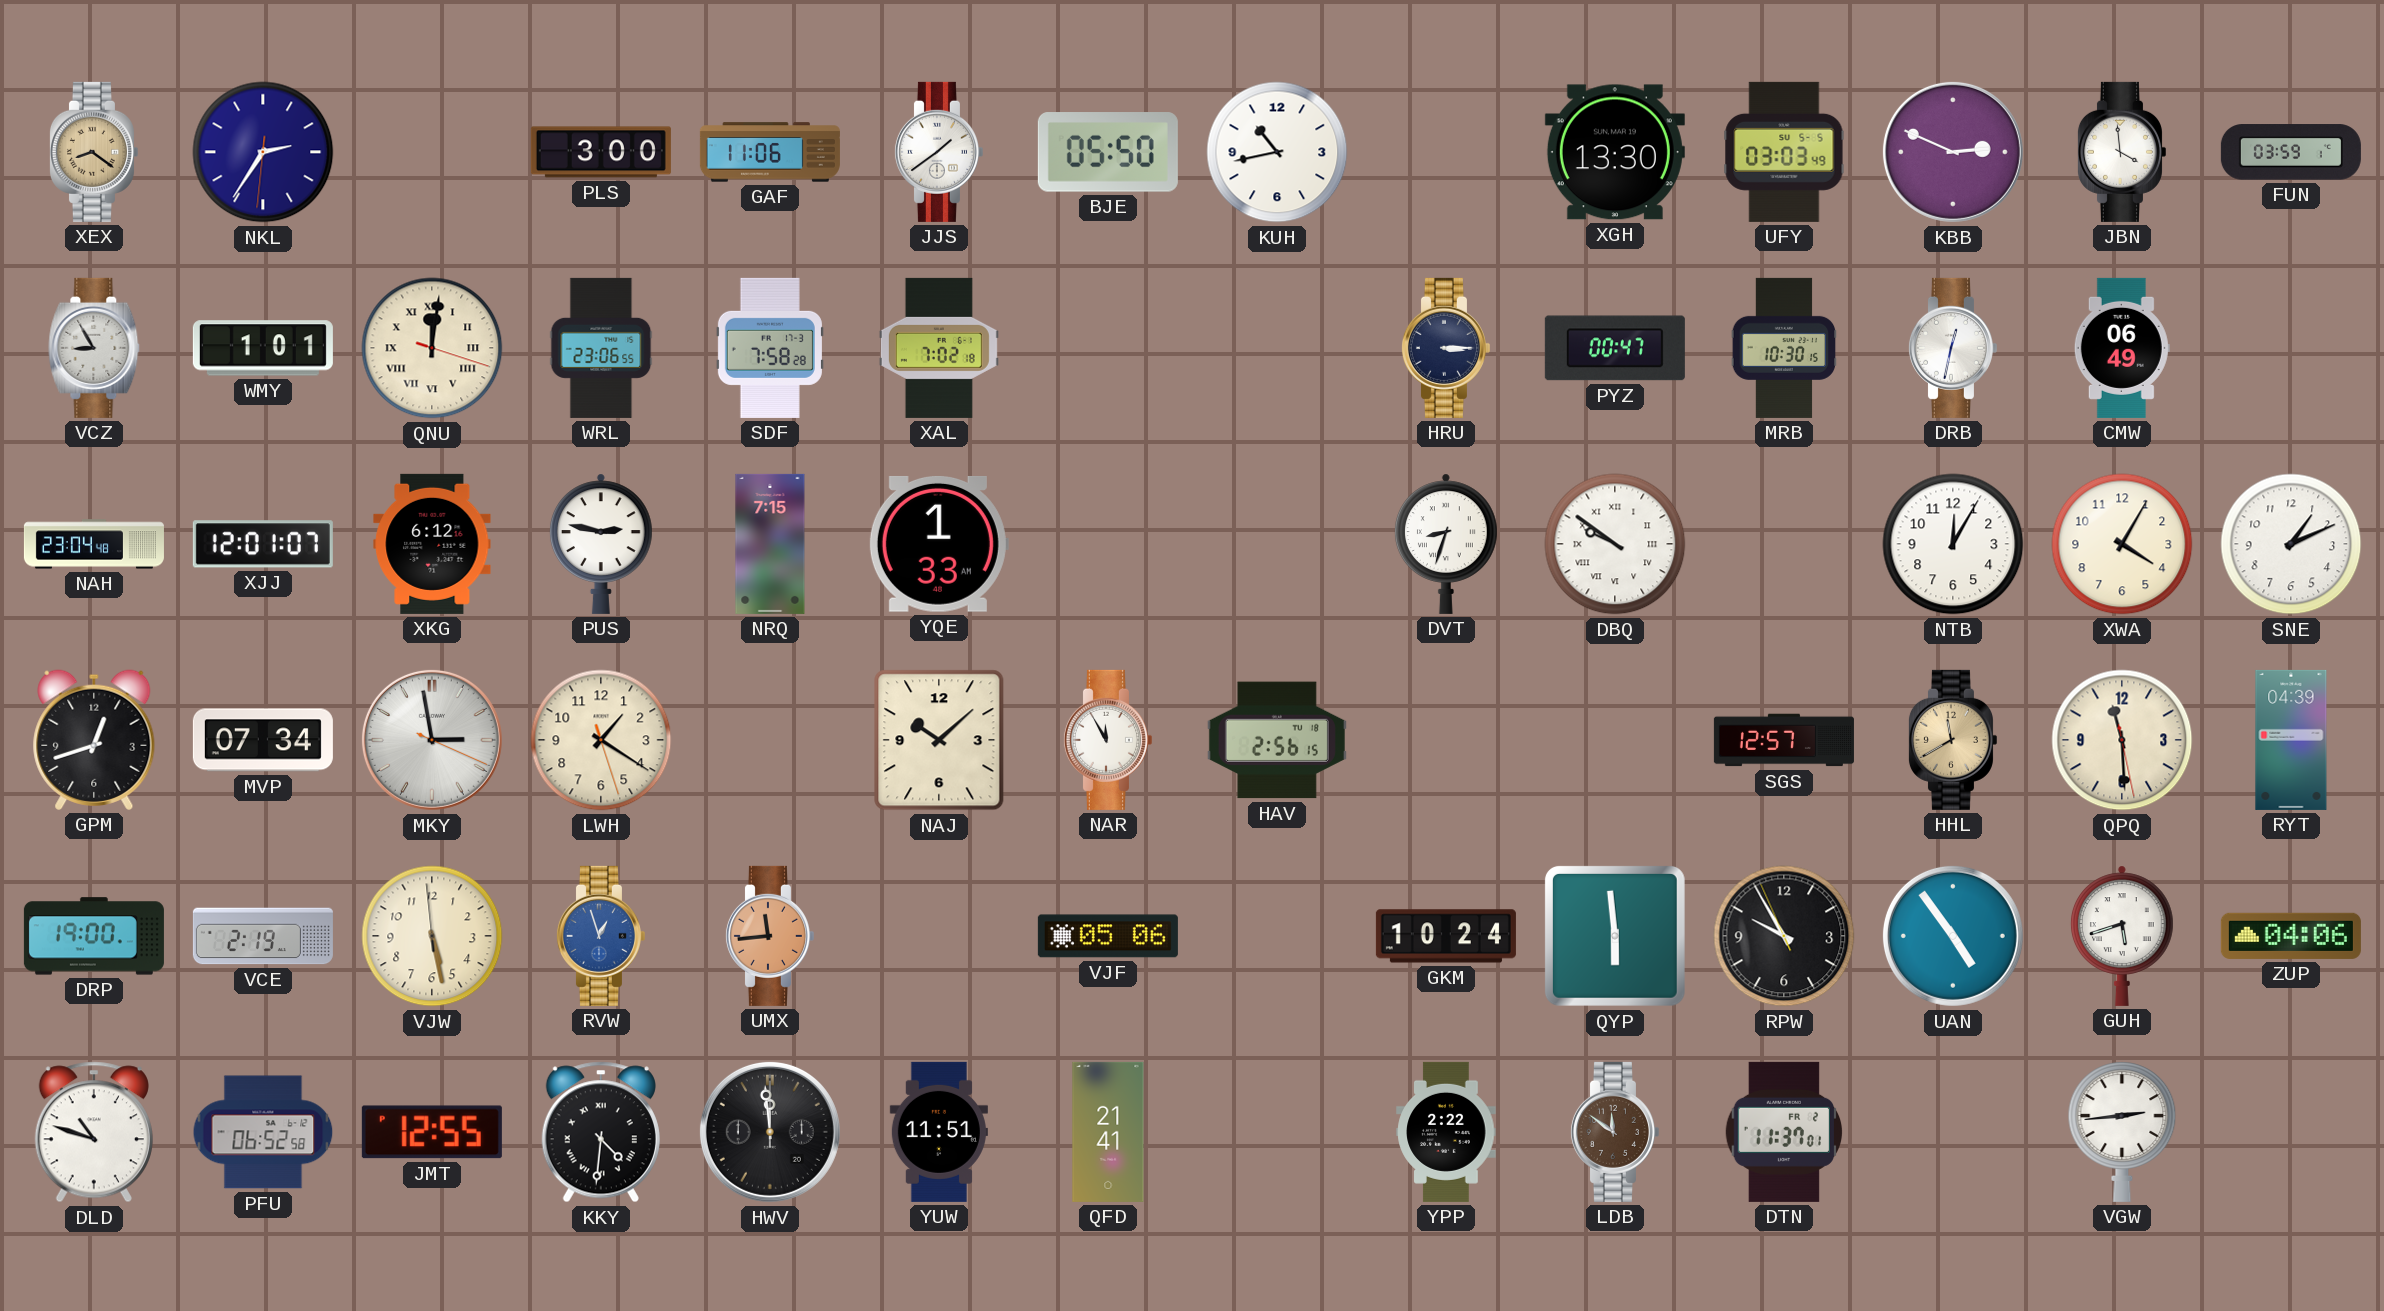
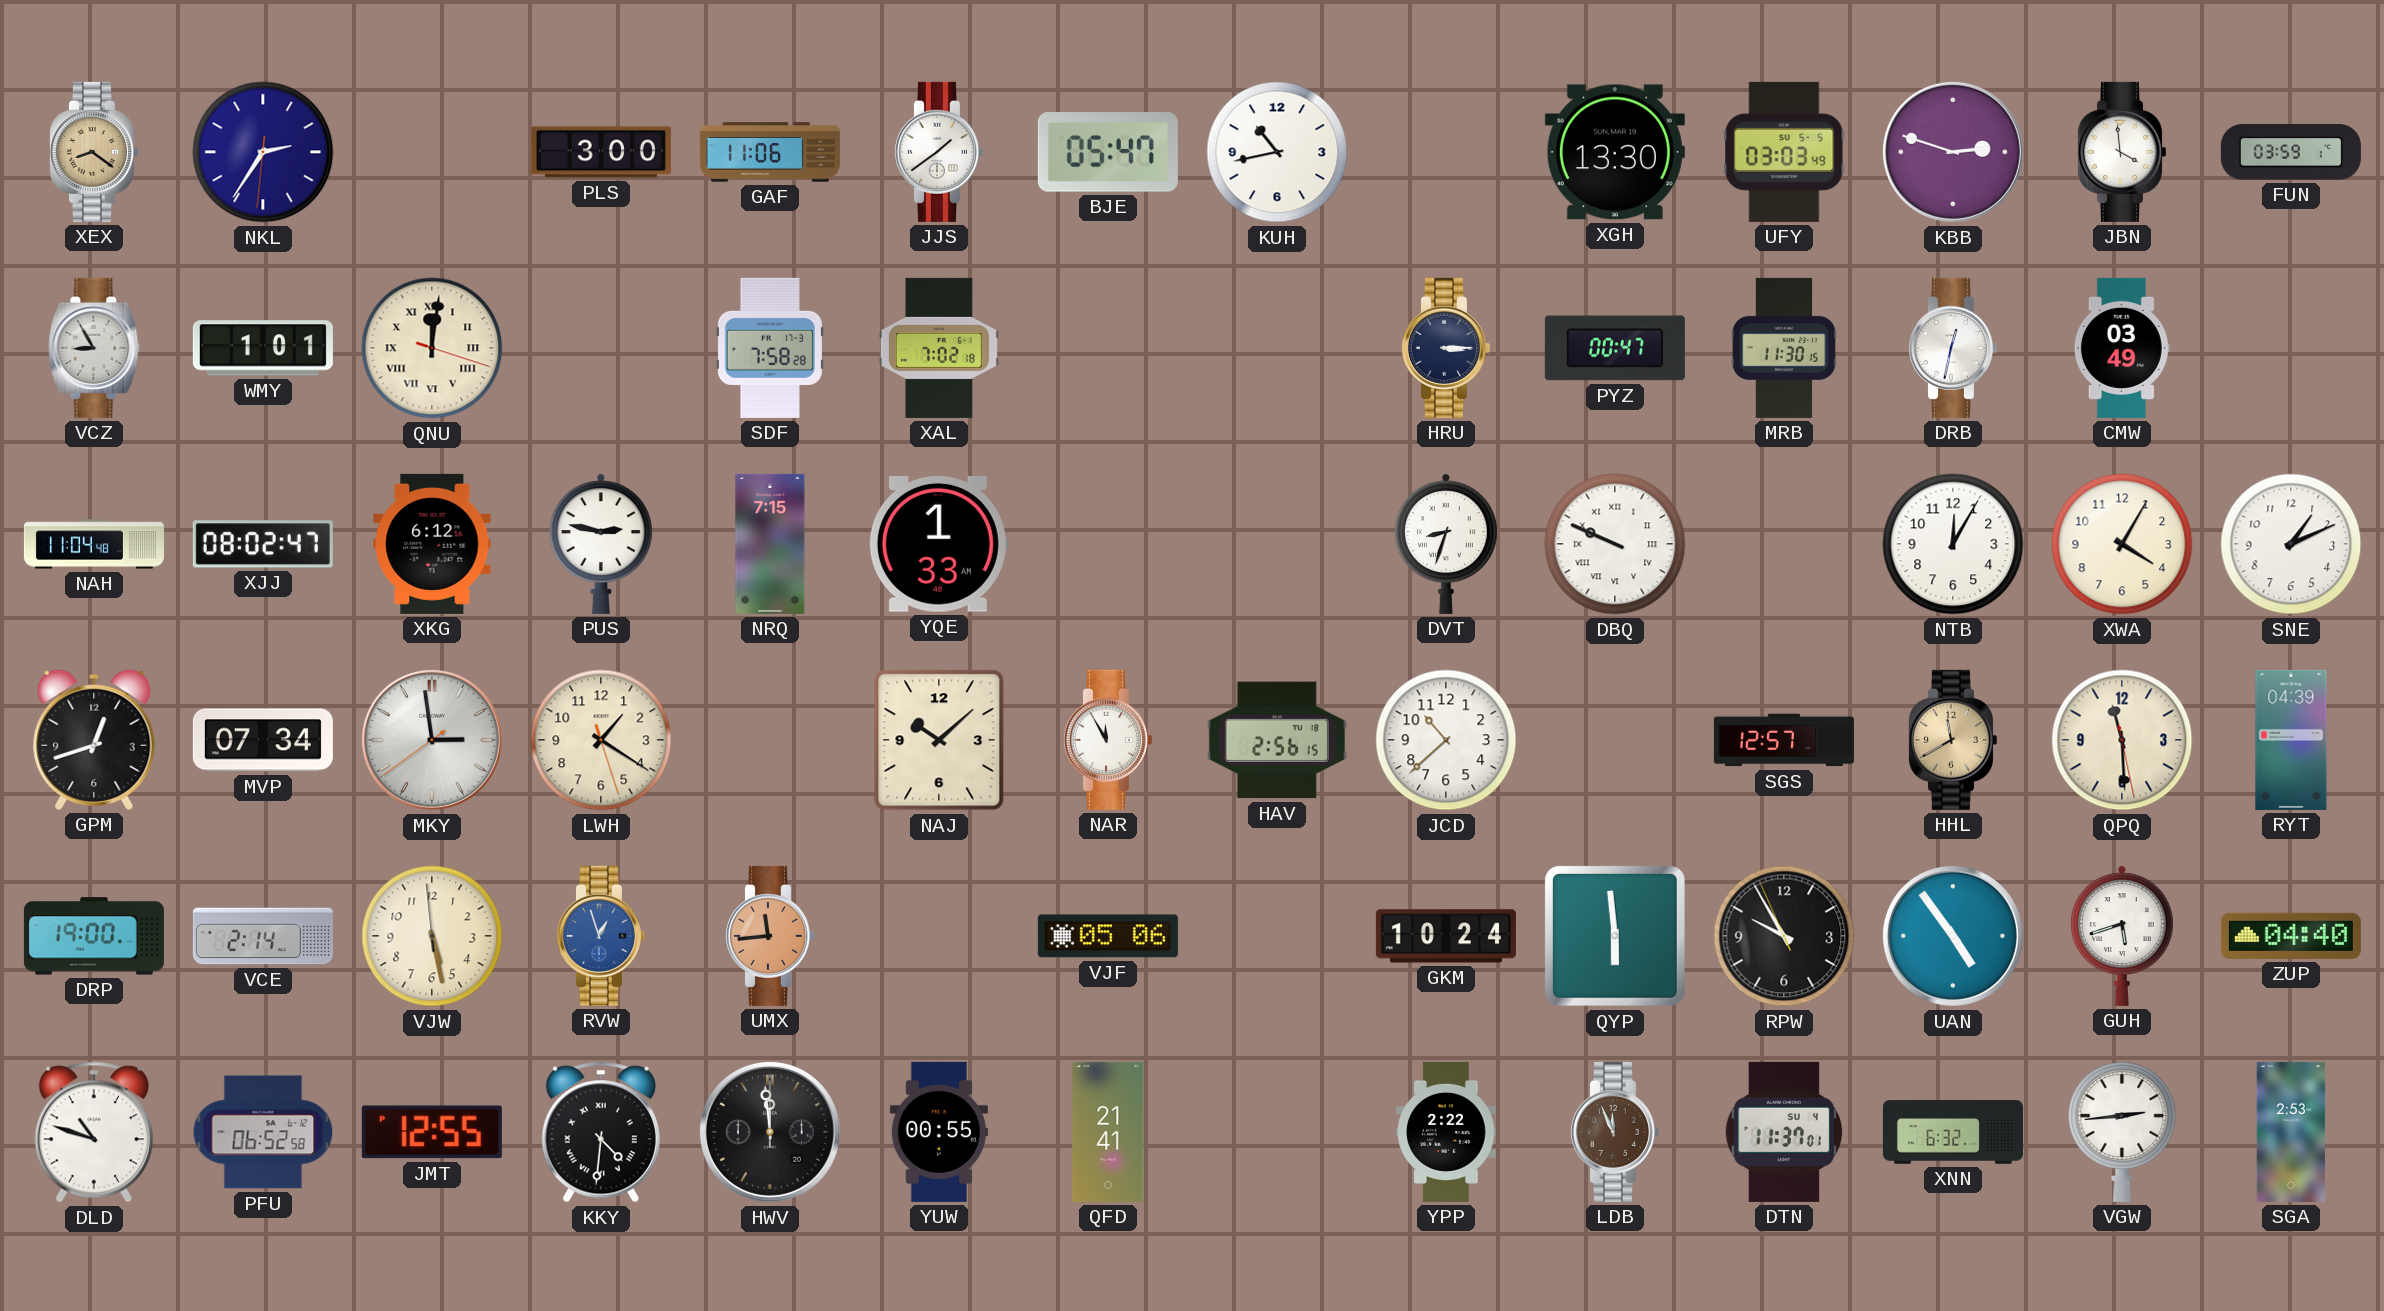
BJE: 05:50 -> 05:47
KBB: 2:49 -> 2:48
WRL: 23:06 -> none
MRB: 10:30 -> 11:30
CMW: 06:49 -> 03:49
NAH: 23:04 -> 11:04
XJJ: 12:01 -> 08:02
DBQ: 9:51 -> 9:49
MKY: 2:58:19 -> 2:58:39
JCD: none -> 10:38
VCE: 2:19 -> 2:14
ZUP: 04:06 -> 04:40
YUW: 11:51 -> 00:55
LDB: 11:51 -> 11:56
DTN date: FR 2 -> SU 4
XNN: none -> 6:32
SGA: none -> 2:53
